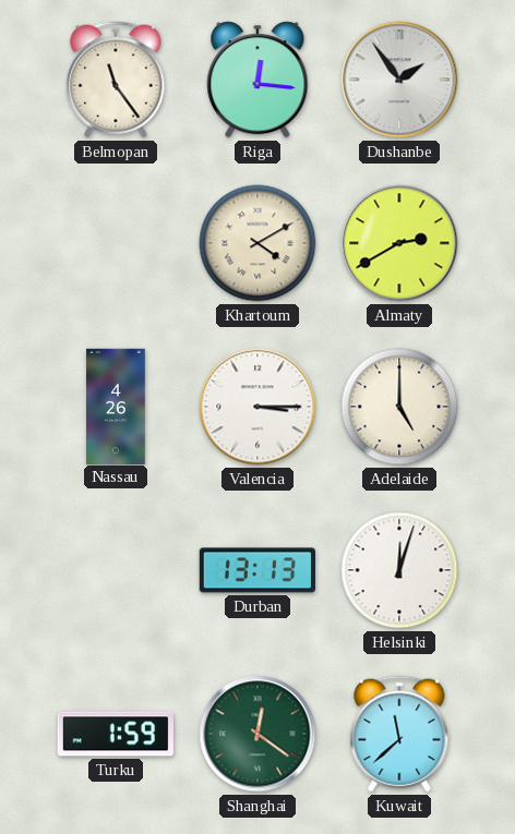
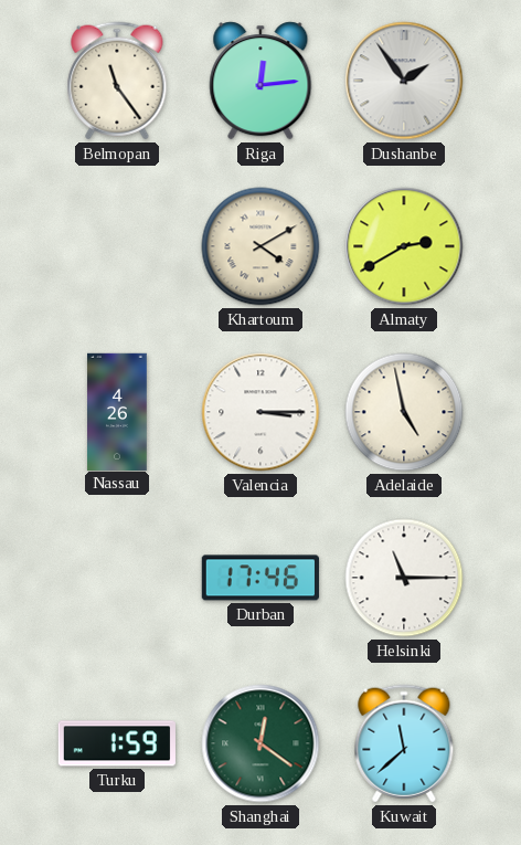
Riga: 12:16 -> 12:14
Adelaide: 5:00 -> 4:58
Durban: 13:13 -> 17:46
Helsinki: 12:03 -> 11:15
